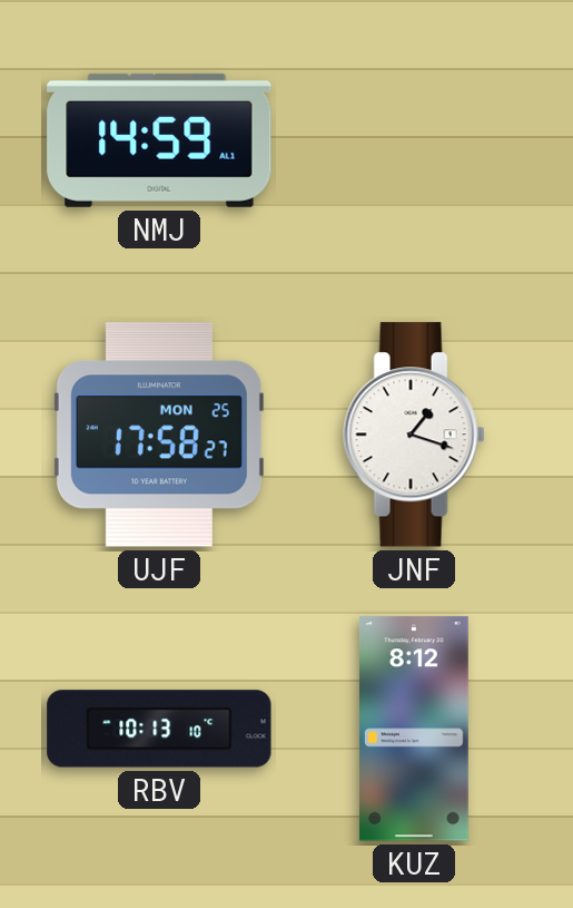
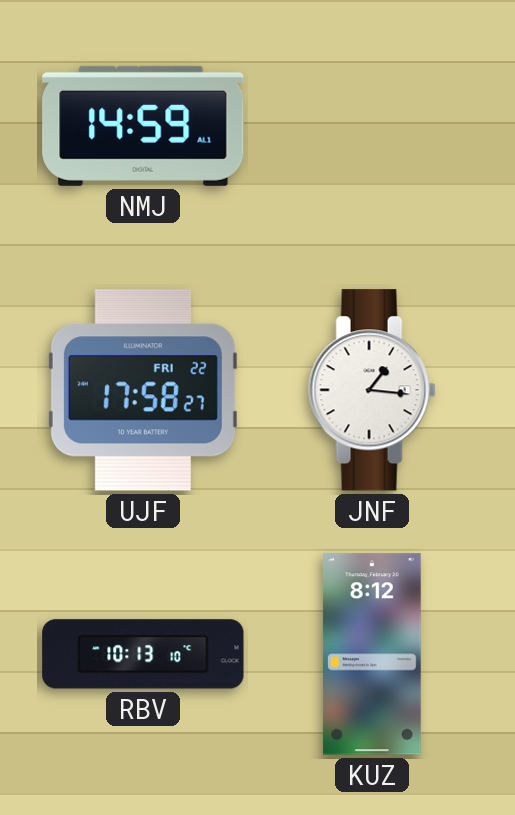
UJF date: MON 25 -> FRI 22
JNF: 1:18 -> 1:16
